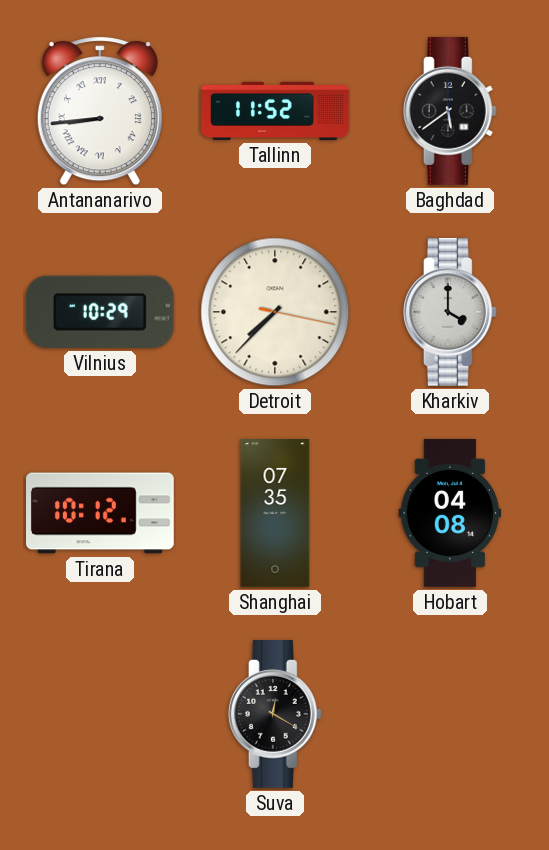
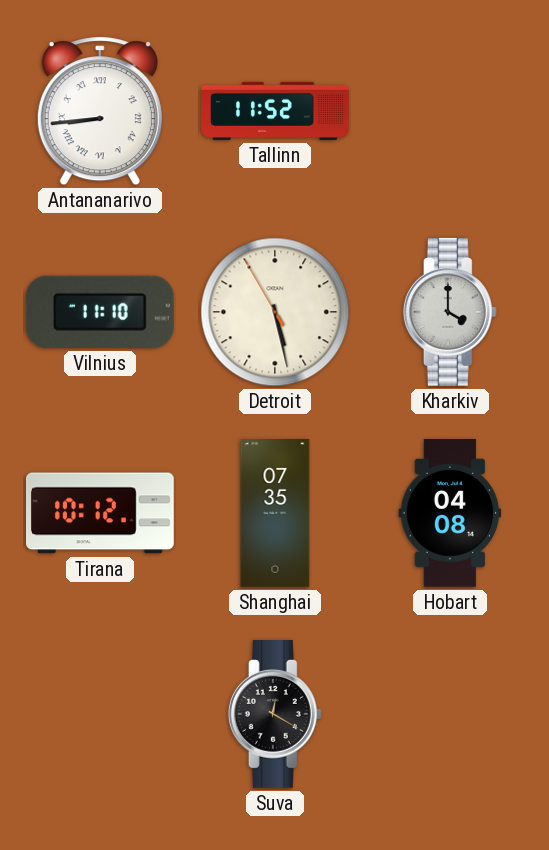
Baghdad: 5:39 -> none
Vilnius: 10:29 -> 11:10
Detroit: 7:37 -> 5:27
